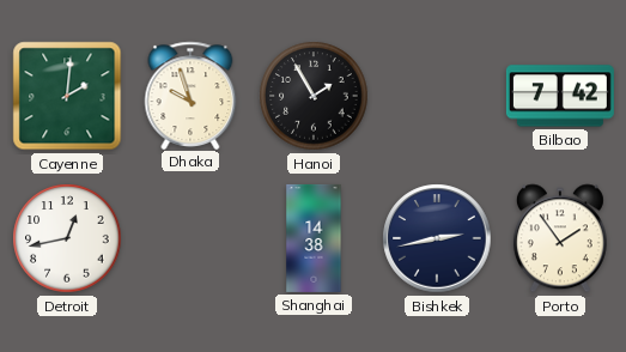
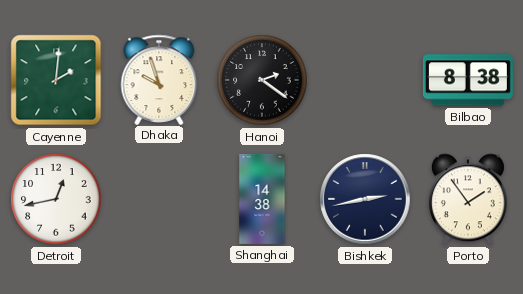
Hanoi: 1:55 -> 2:21
Bilbao: 7:42 -> 8:38
